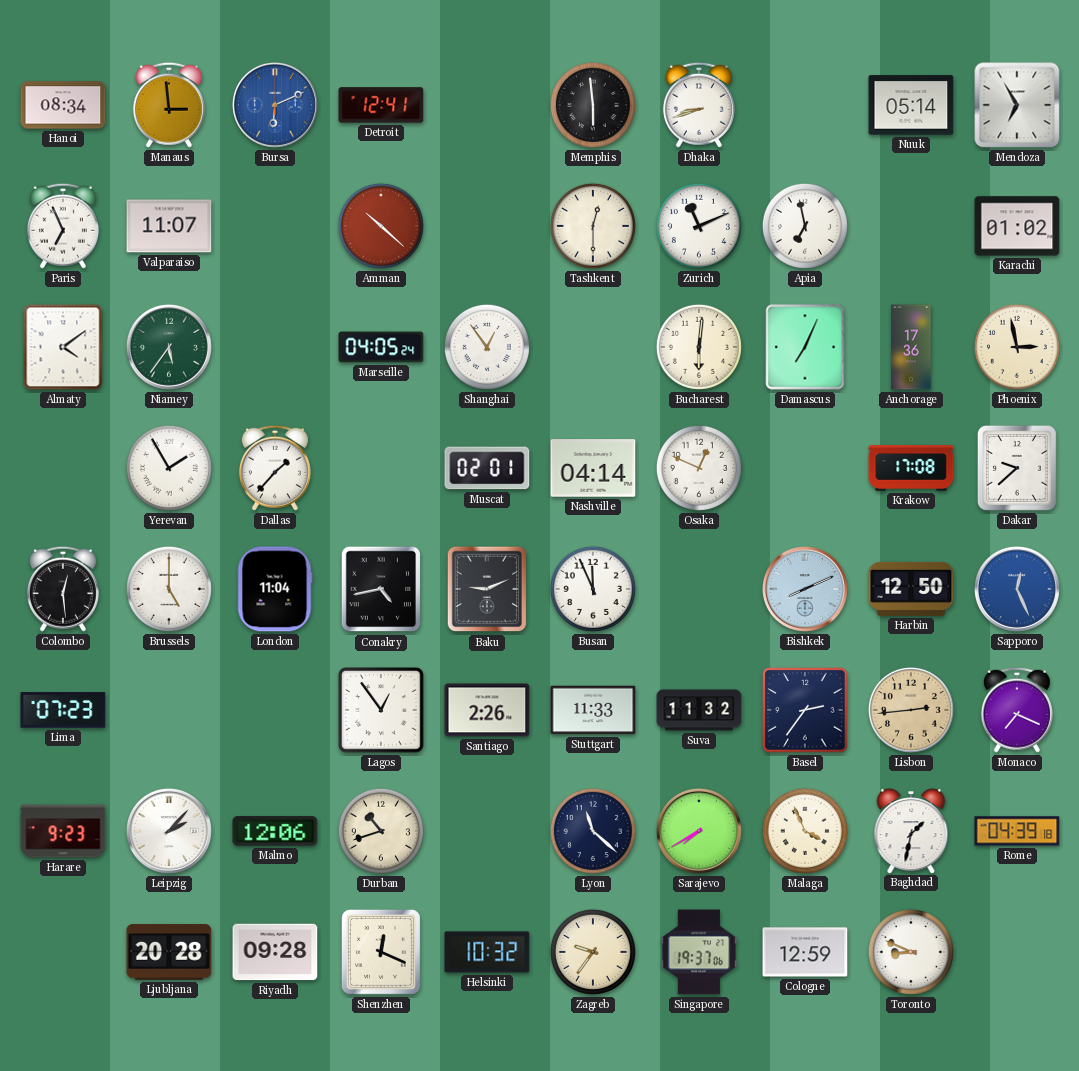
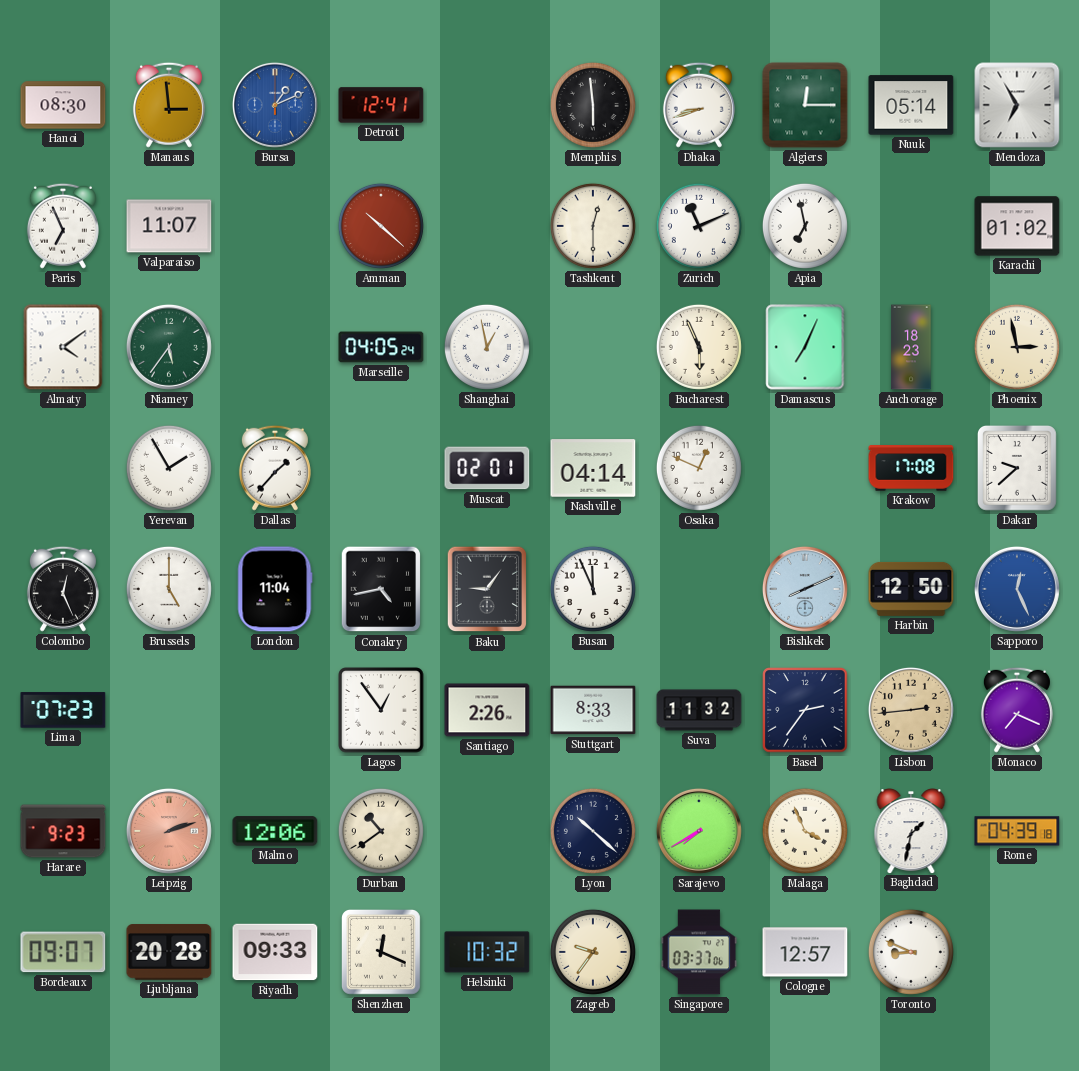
Hanoi: 08:34 -> 08:30
Bursa: 6:11 -> 1:11
Algiers: none -> 12:15
Shanghai: 12:54 -> 12:58
Bucharest: 6:01 -> 5:56
Anchorage: 17:36 -> 18:23
Colombo: 12:29 -> 12:26
Baku: 9:11 -> 9:06
Stuttgart: 11:33 -> 8:33
Leipzig: 2:07 -> 2:12
Leipzig dial: white -> salmon
Durban: 10:42 -> 10:39
Lyon: 11:22 -> 10:22
Bordeaux: none -> 09:07
Riyadh: 09:28 -> 09:33
Singapore: 19:37 -> 03:37
Cologne: 12:59 -> 12:57
